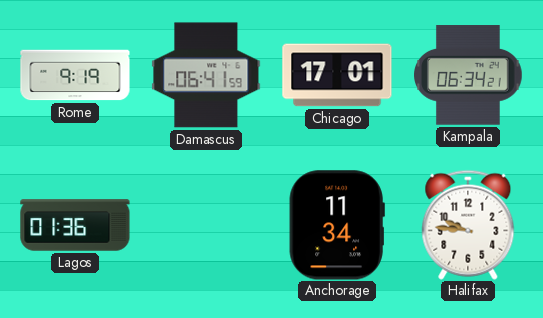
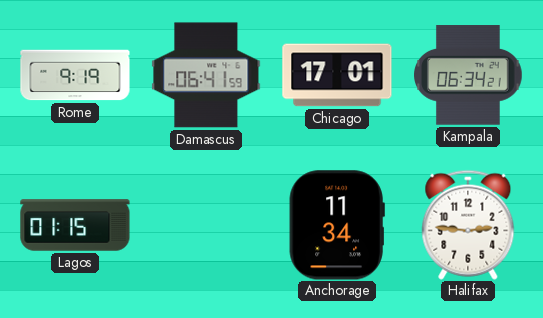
Lagos: 01:36 -> 01:15
Halifax: 9:46 -> 2:46
